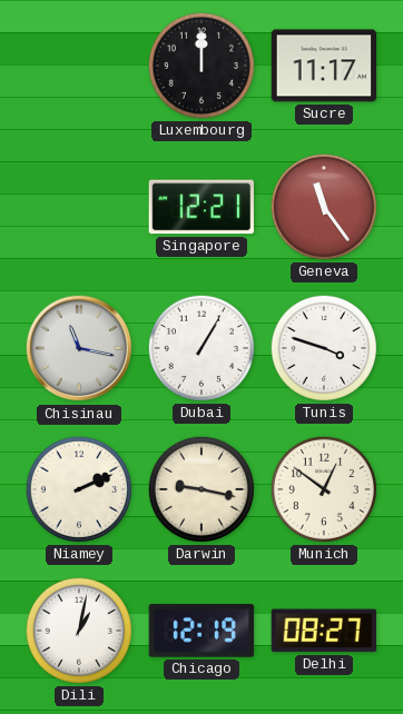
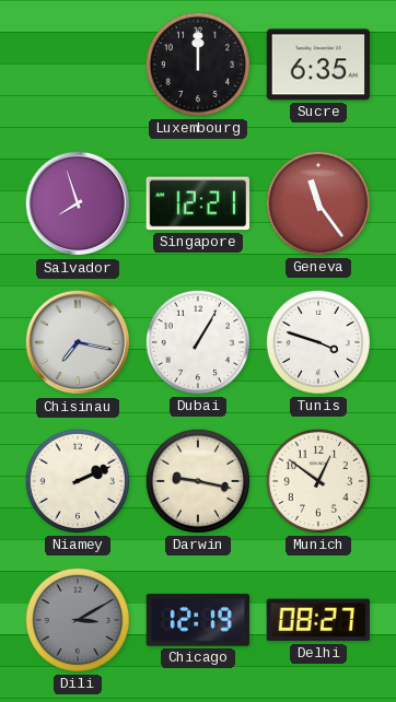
Sucre: 11:17 -> 6:35
Salvador: none -> 7:57
Chisinau: 11:17 -> 7:17
Dili: 1:02 -> 3:10
Dili dial: white -> grey
